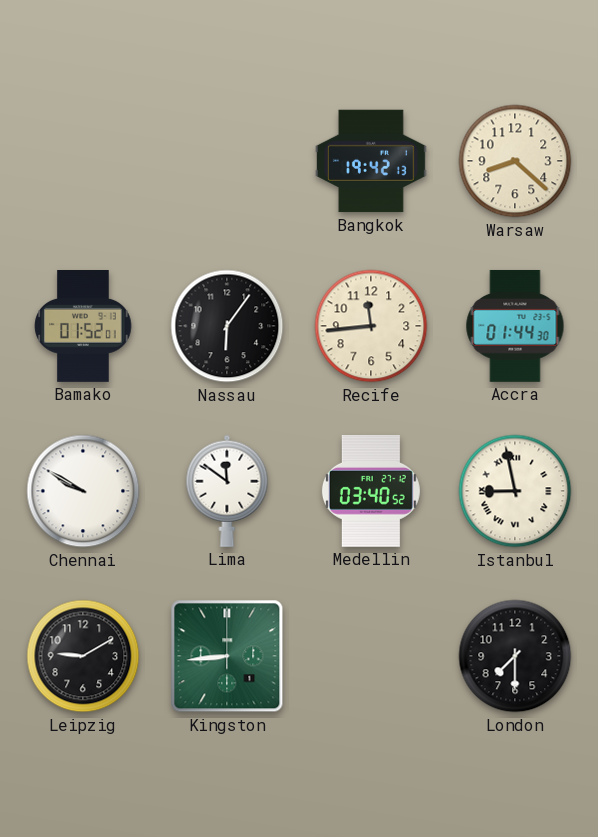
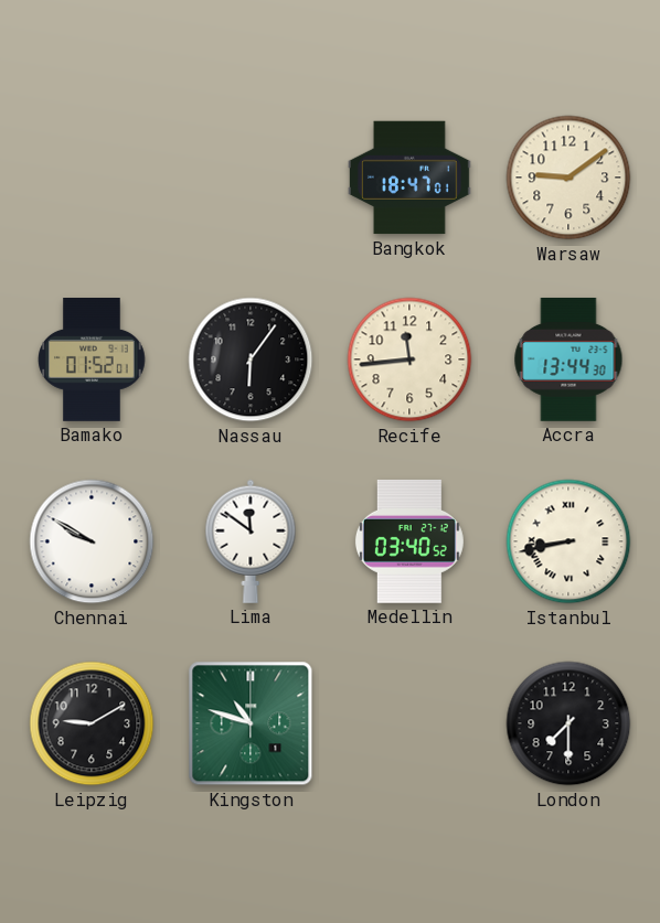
Bangkok: 19:42 -> 18:47
Warsaw: 8:22 -> 9:09
Accra: 01:44 -> 13:44
Istanbul: 8:58 -> 8:43
Kingston: 8:44 -> 10:48
